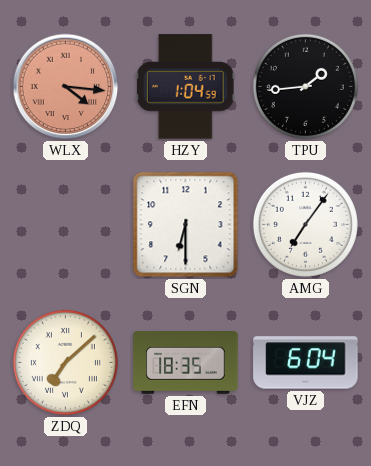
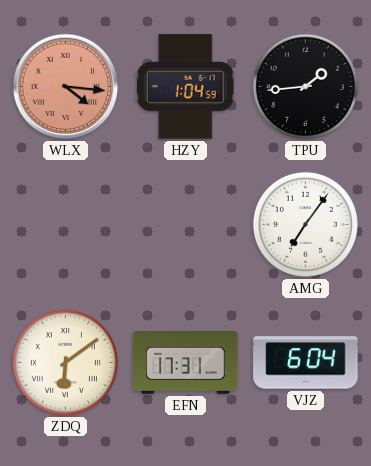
SGN: 6:30 -> none
ZDQ: 7:08 -> 6:09
EFN: 18:35 -> 17:31
